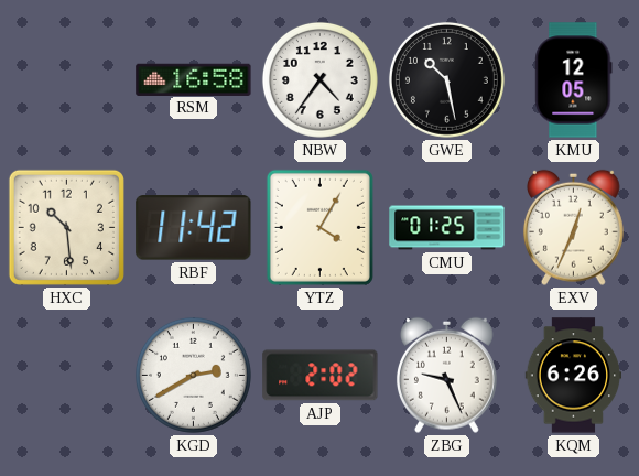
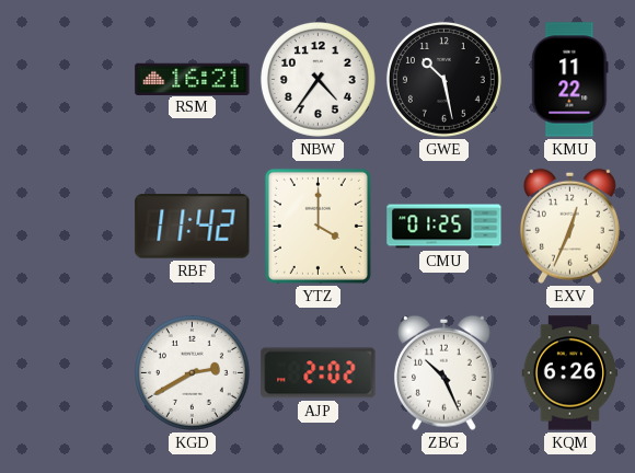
RSM: 16:58 -> 16:21
KMU: 12:05 -> 11:22
HXC: 10:29 -> none
YTZ: 4:05 -> 4:00
ZBG: 9:26 -> 10:26
